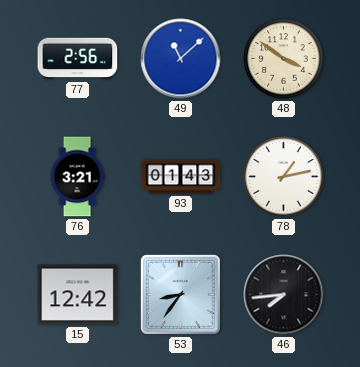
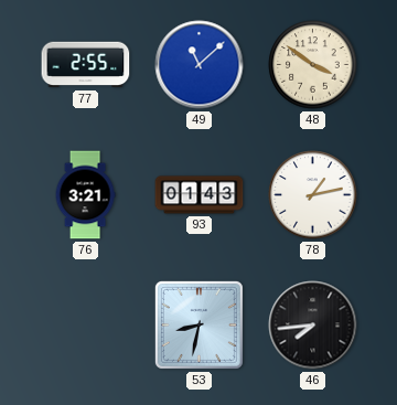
77: 2:56 -> 2:55
15: 12:42 -> none
53: 8:36 -> 8:32
